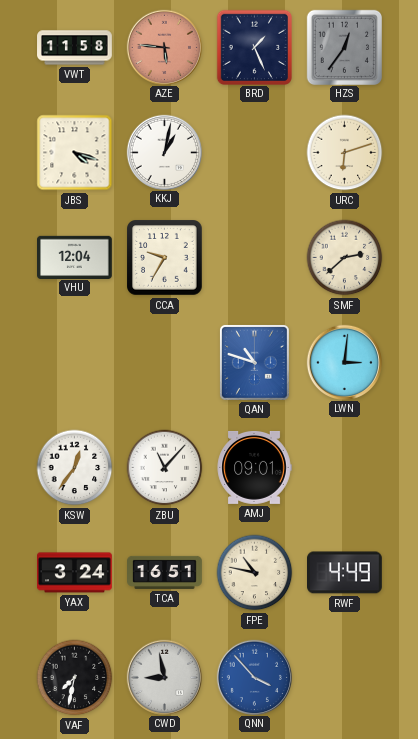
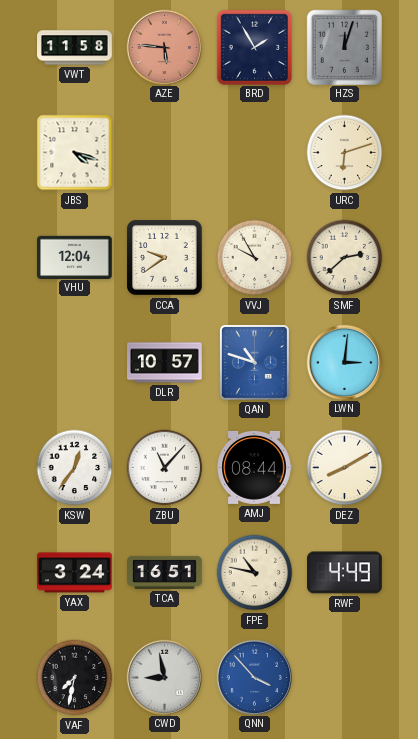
BRD: 1:26 -> 1:55
HZS: 12:36 -> 12:03
KKJ: 1:02 -> none
CCA: 9:35 -> 9:39
VVJ: none -> 9:55
DLR: none -> 10:57
AMJ: 09:01 -> 08:44
DEZ: none -> 8:10
